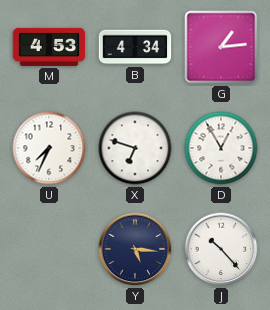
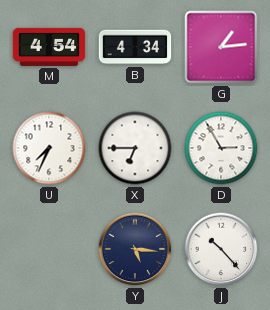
M: 4:53 -> 4:54
X: 6:48 -> 6:45
D: 12:55 -> 2:55
